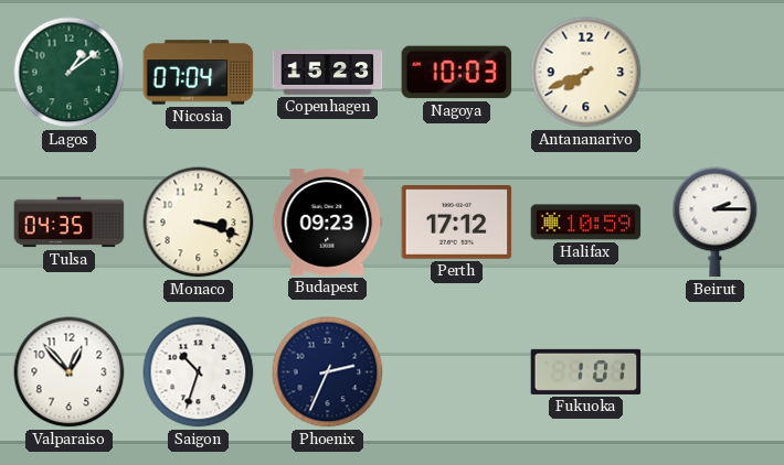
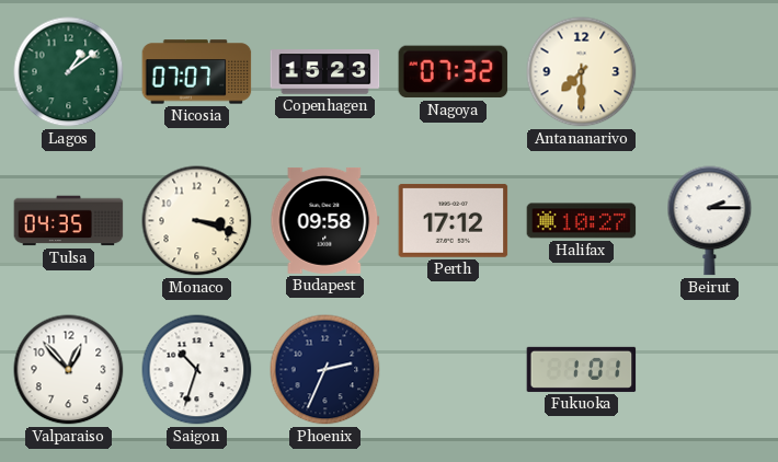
Nicosia: 07:04 -> 07:07
Nagoya: 10:03 -> 07:32
Antananarivo: 7:41 -> 7:30
Budapest: 09:23 -> 09:58
Halifax: 10:59 -> 10:27
